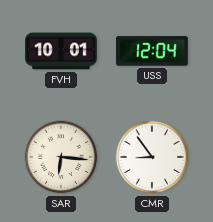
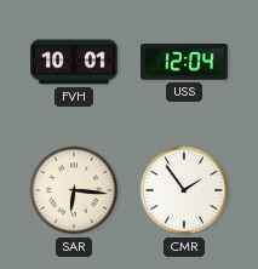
CMR: 8:54 -> 1:54
